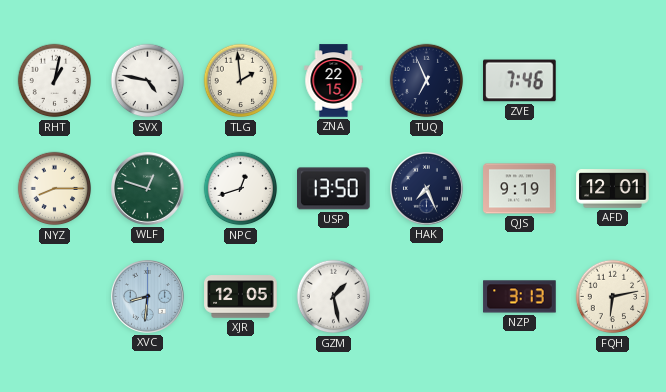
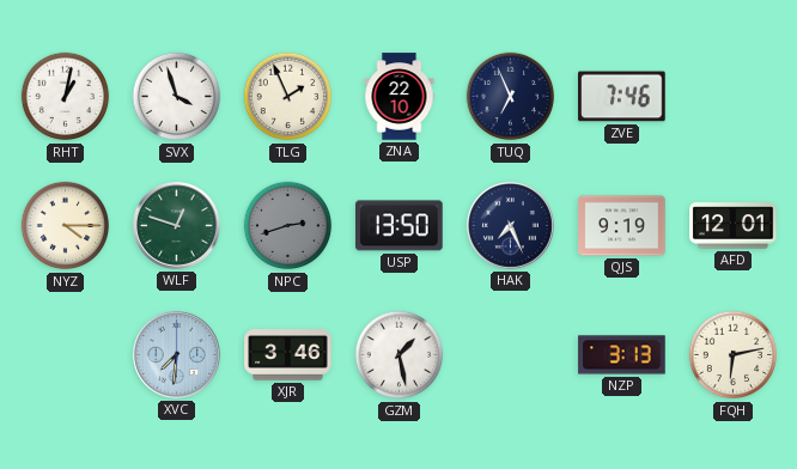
SVX: 4:47 -> 3:57
TLG: 1:59 -> 1:56
ZNA: 22:15 -> 22:10
NYZ: 8:15 -> 4:15
NPC: 12:42 -> 2:42
NPC dial: white -> grey
XVC: 8:31 -> 7:31
XJR: 12:05 -> 3:46
